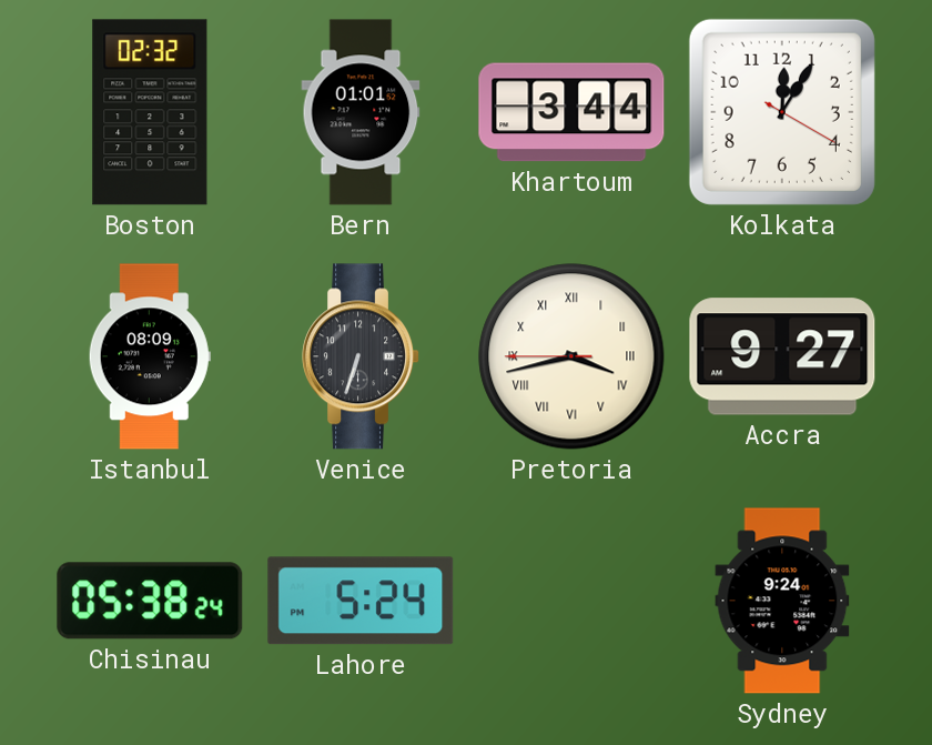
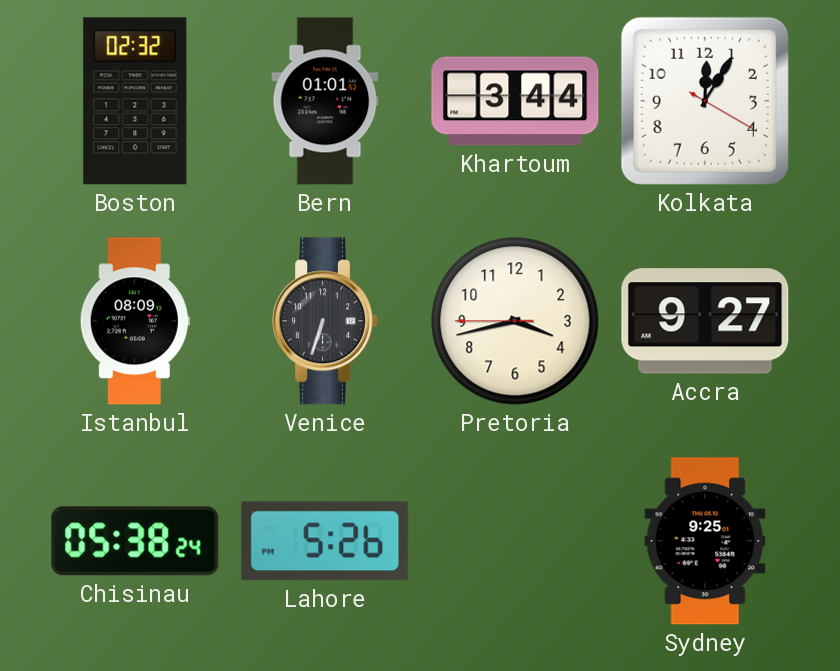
Pretoria numerals: Roman -> Arabic
Lahore: 5:24 -> 5:26
Sydney: 9:24 -> 9:25
